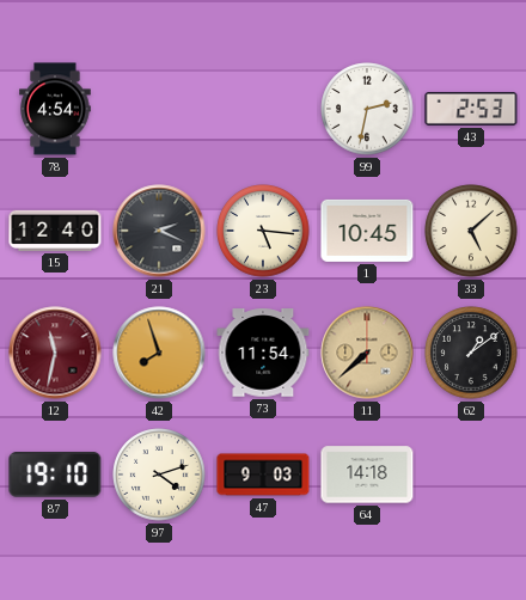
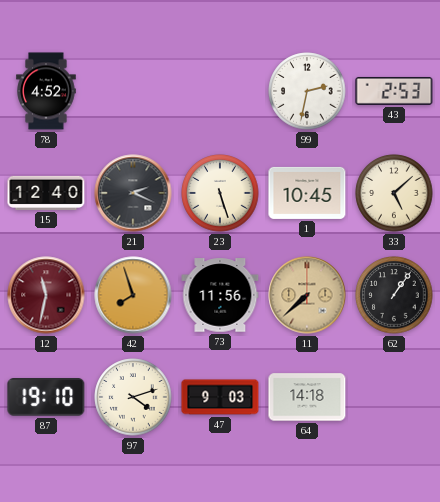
78: 4:54 -> 4:52
23: 5:16 -> 5:27
73: 11:54 -> 11:56
62: 1:09 -> 1:06
